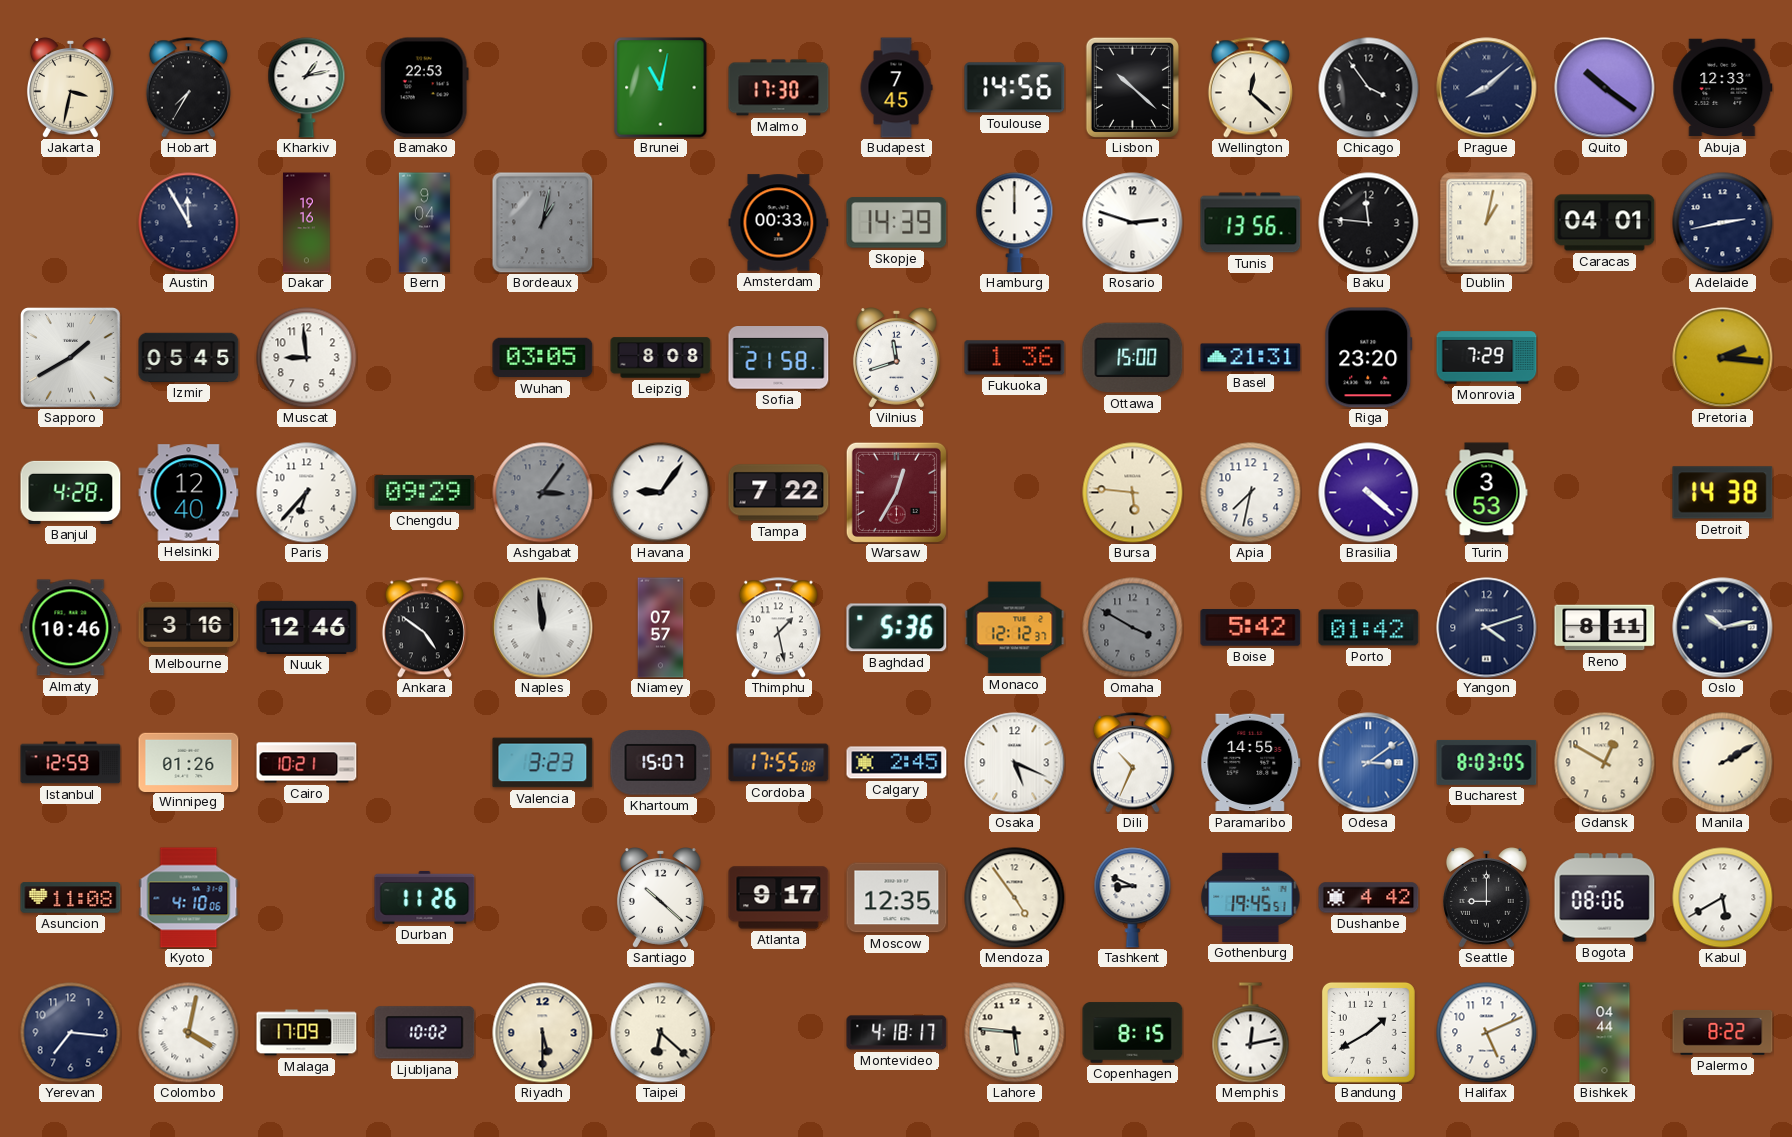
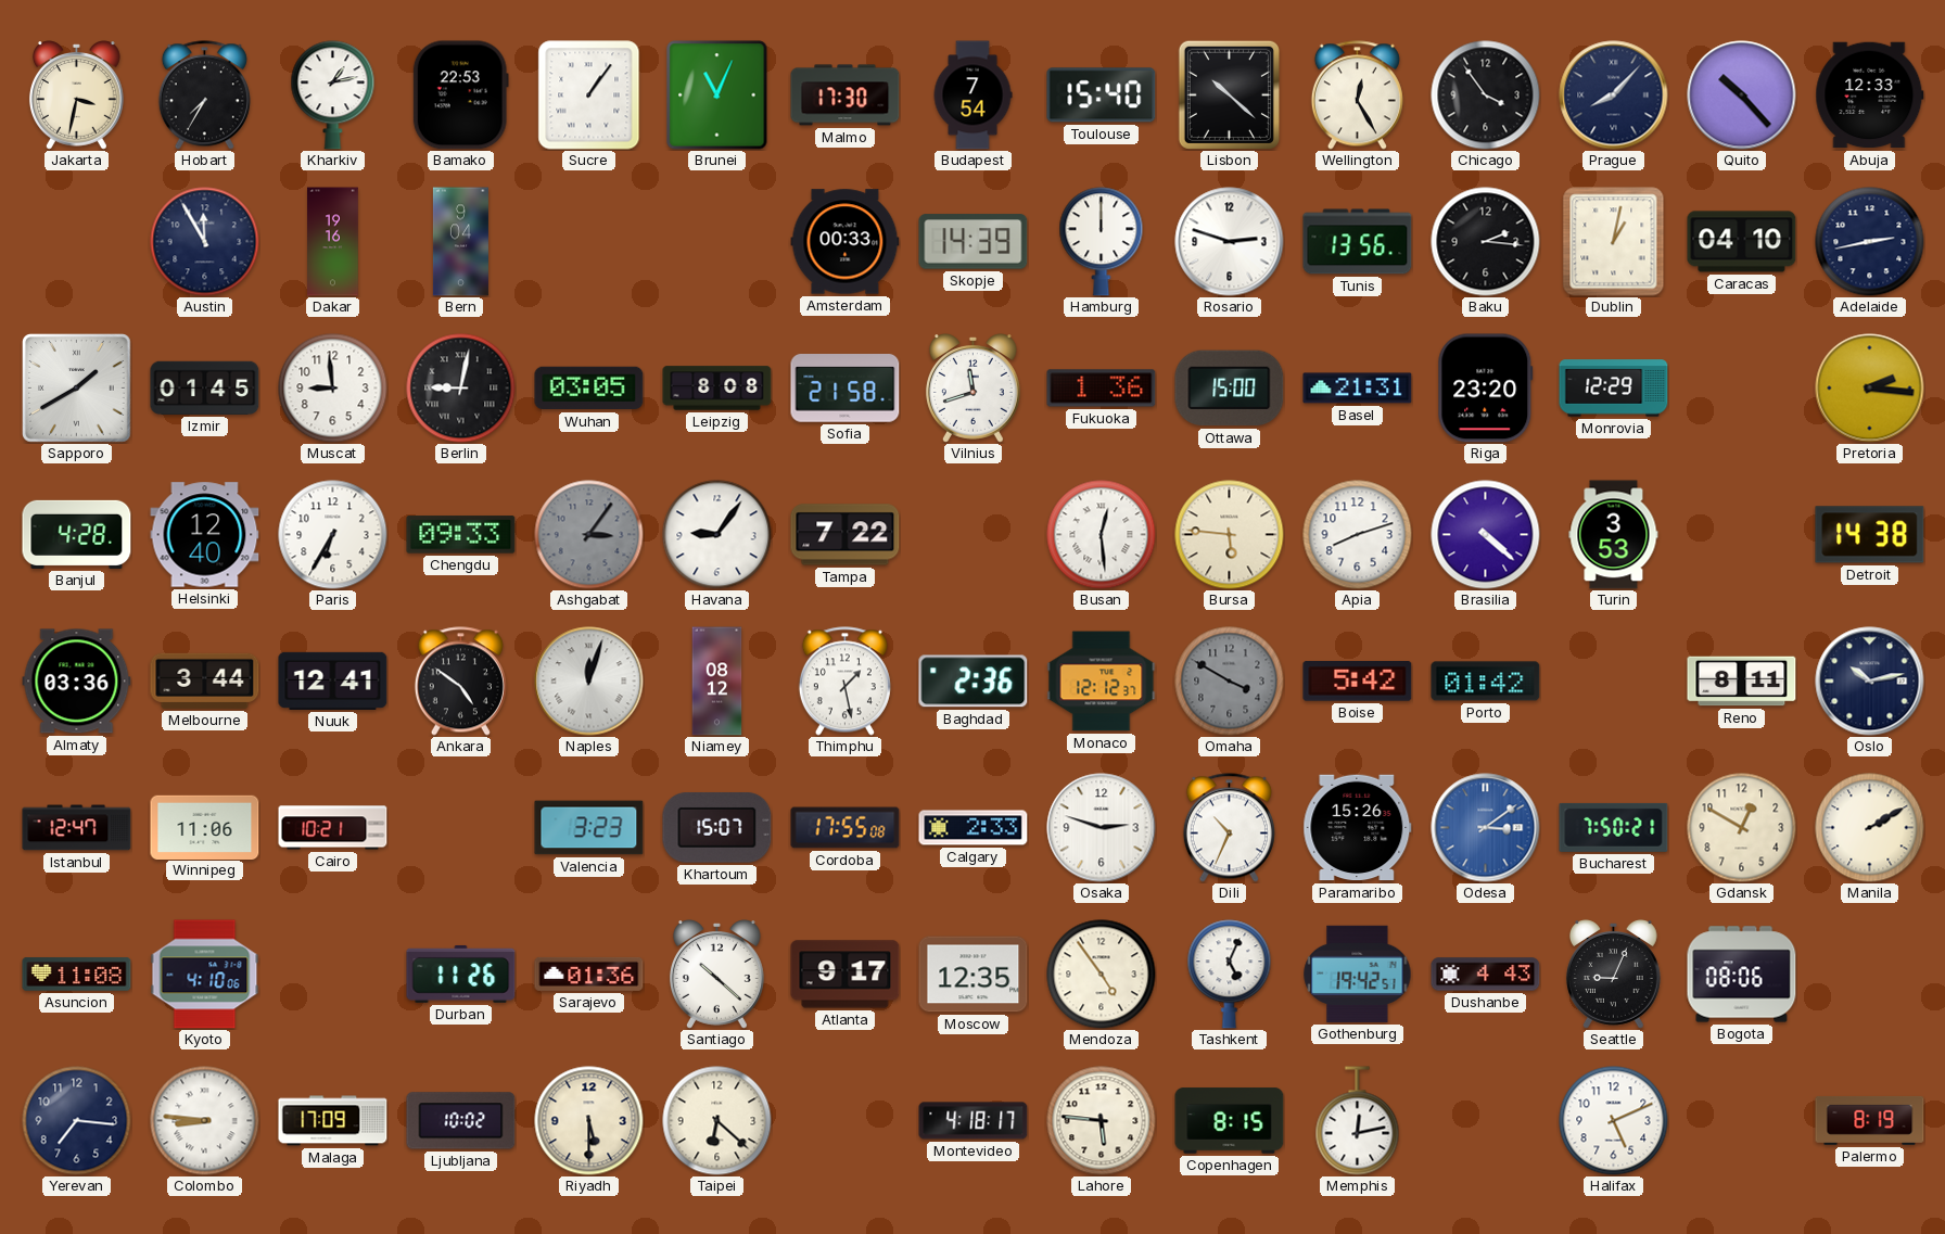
Sucre: none -> 1:06
Brunei: 11:02 -> 11:04
Budapest: 7:45 -> 7:54
Toulouse: 14:56 -> 15:40
Wellington: 12:22 -> 12:25
Prague: 8:08 -> 8:07
Quito: 10:21 -> 10:23
Bordeaux: 1:02 -> none
Baku: 11:46 -> 2:16
Caracas: 04:01 -> 04:10
Izmir: 05:45 -> 01:45
Berlin: none -> 9:02
Monrovia: 7:29 -> 12:29
Paris: 6:37 -> 6:35
Chengdu: 09:29 -> 09:33
Warsaw: 12:35 -> none
Busan: none -> 12:29
Apia: 7:32 -> 8:12
Almaty: 10:46 -> 03:36
Melbourne: 3:16 -> 3:44
Nuuk: 12:46 -> 12:41
Naples: 11:59 -> 12:03
Niamey: 07:57 -> 08:12
Baghdad: 5:36 -> 2:36
Yangon: 4:12 -> none
Istanbul: 12:59 -> 12:47
Winnipeg: 01:26 -> 11:06
Calgary: 2:45 -> 2:33
Osaka: 5:19 -> 2:48
Paramaribo: 14:55 -> 15:26
Bucharest: 8:03 -> 7:50
Sarajevo: none -> 01:36
Tashkent: 8:49 -> 5:04
Gothenburg: 19:45 -> 19:42
Dushanbe: 4:42 -> 4:43
Seattle: 9:00 -> 9:04
Kabul: 5:40 -> none
Colombo: 4:02 -> 8:46
Bandung: 1:40 -> none
Bishkek: 04:44 -> none
Palermo: 8:22 -> 8:19
